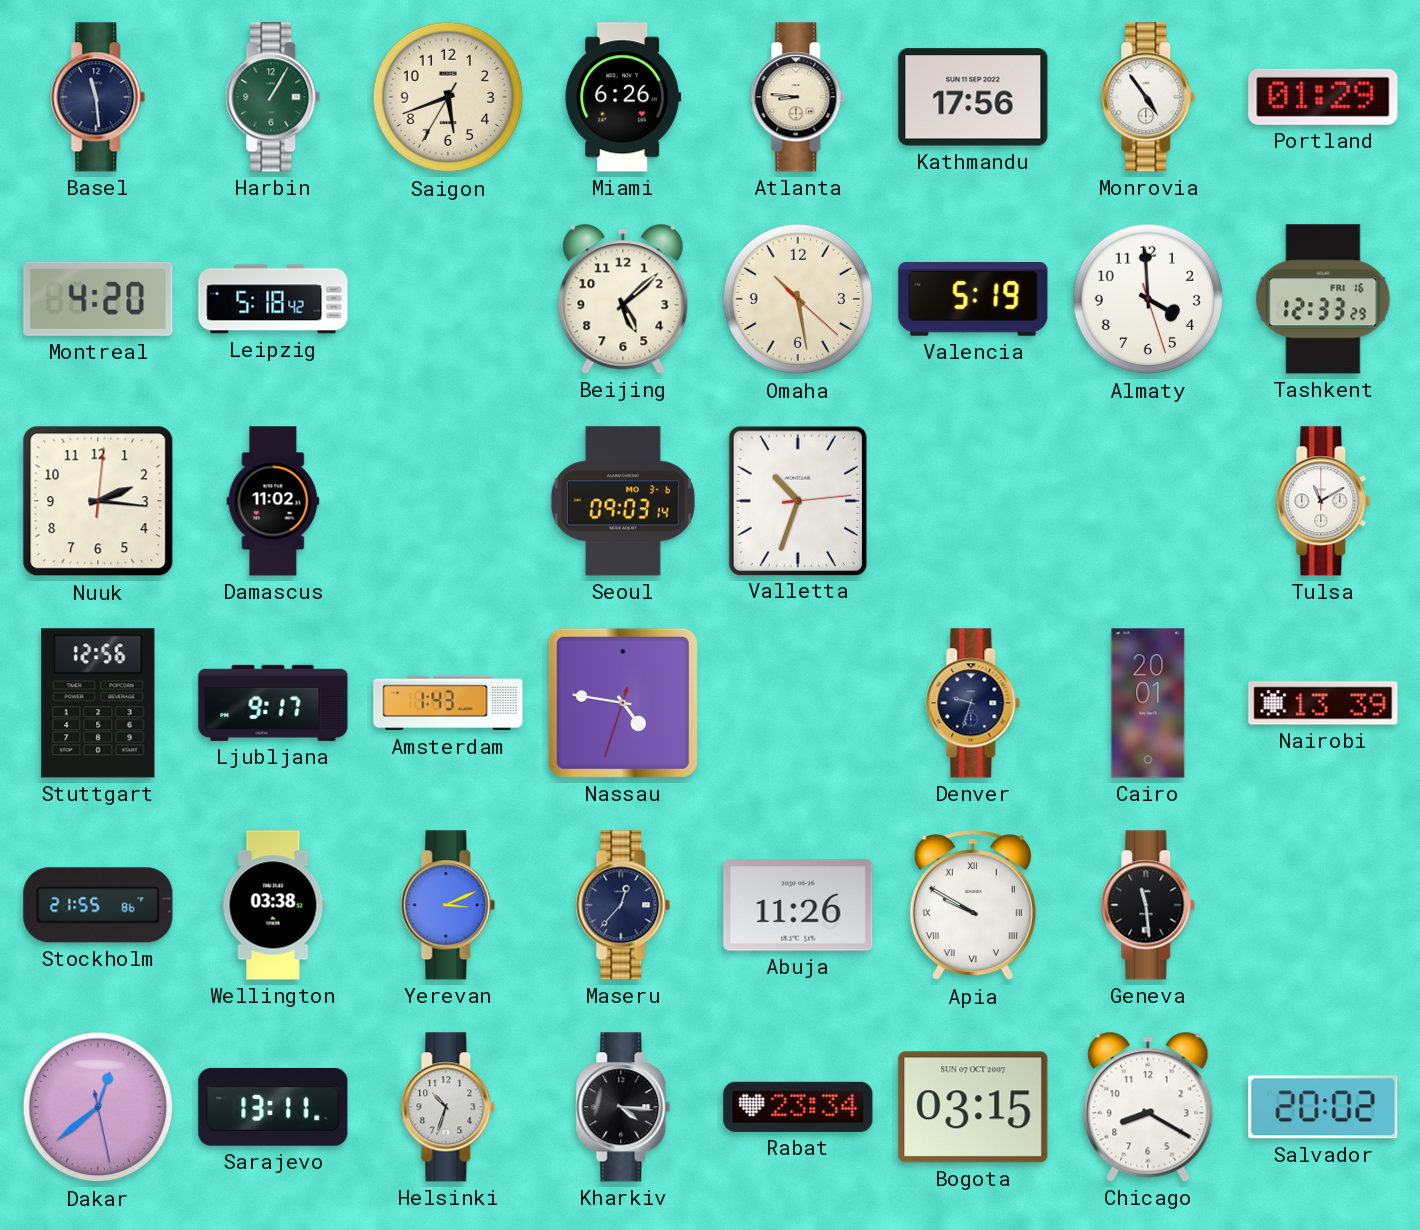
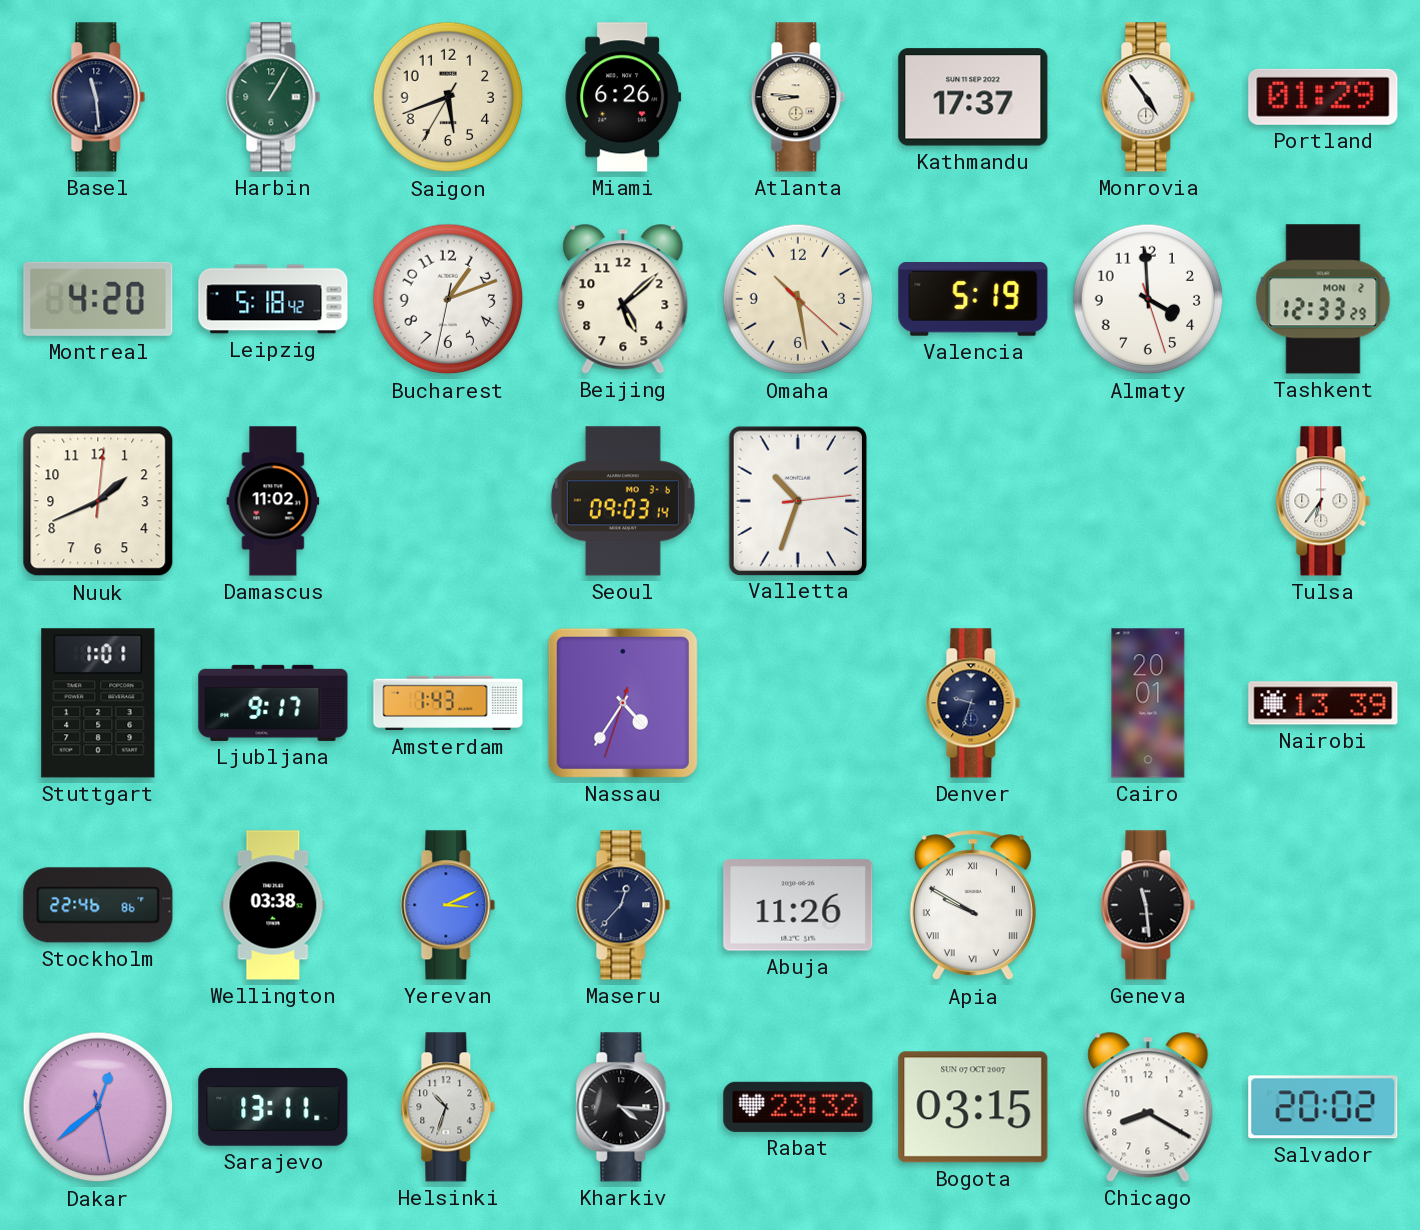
Kathmandu: 17:56 -> 17:37
Bucharest: none -> 1:11
Tashkent date: FRI 16 -> MON 2
Nuuk: 2:16 -> 1:41
Tulsa: 11:10 -> 6:36
Stuttgart: 12:56 -> 1:01
Nassau: 4:46 -> 4:35
Stockholm: 21:55 -> 22:46
Rabat: 23:34 -> 23:32
